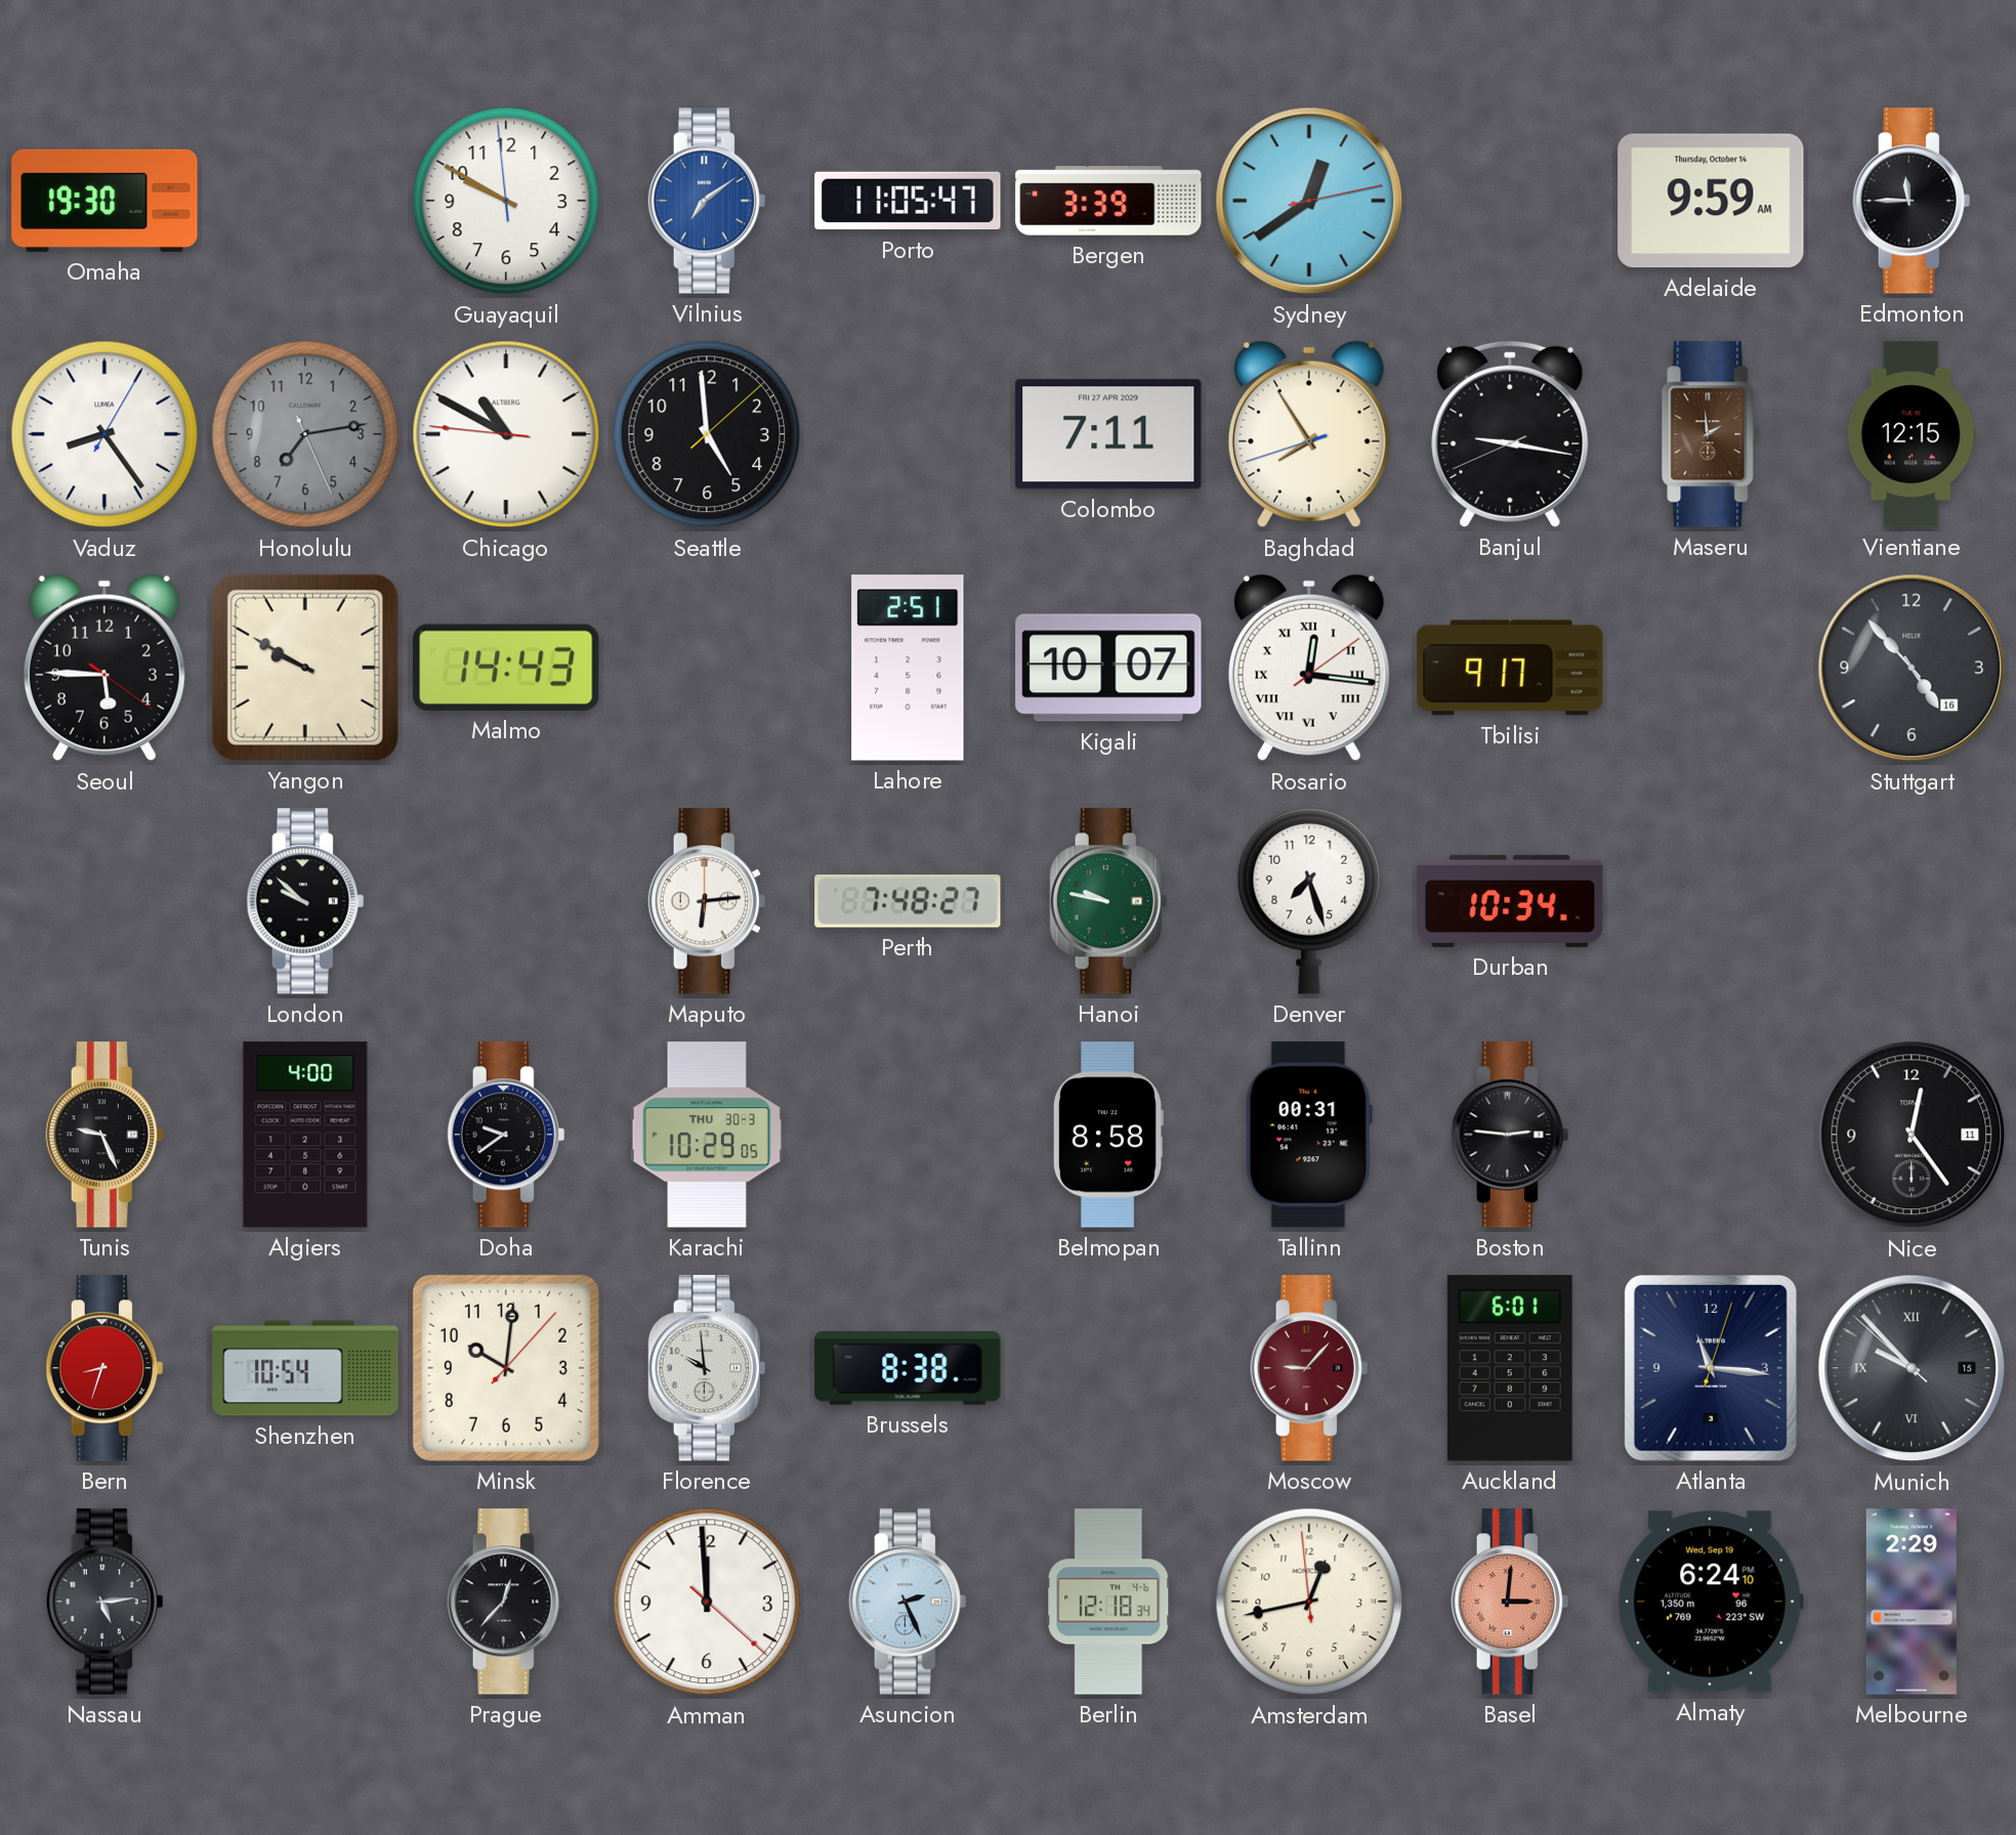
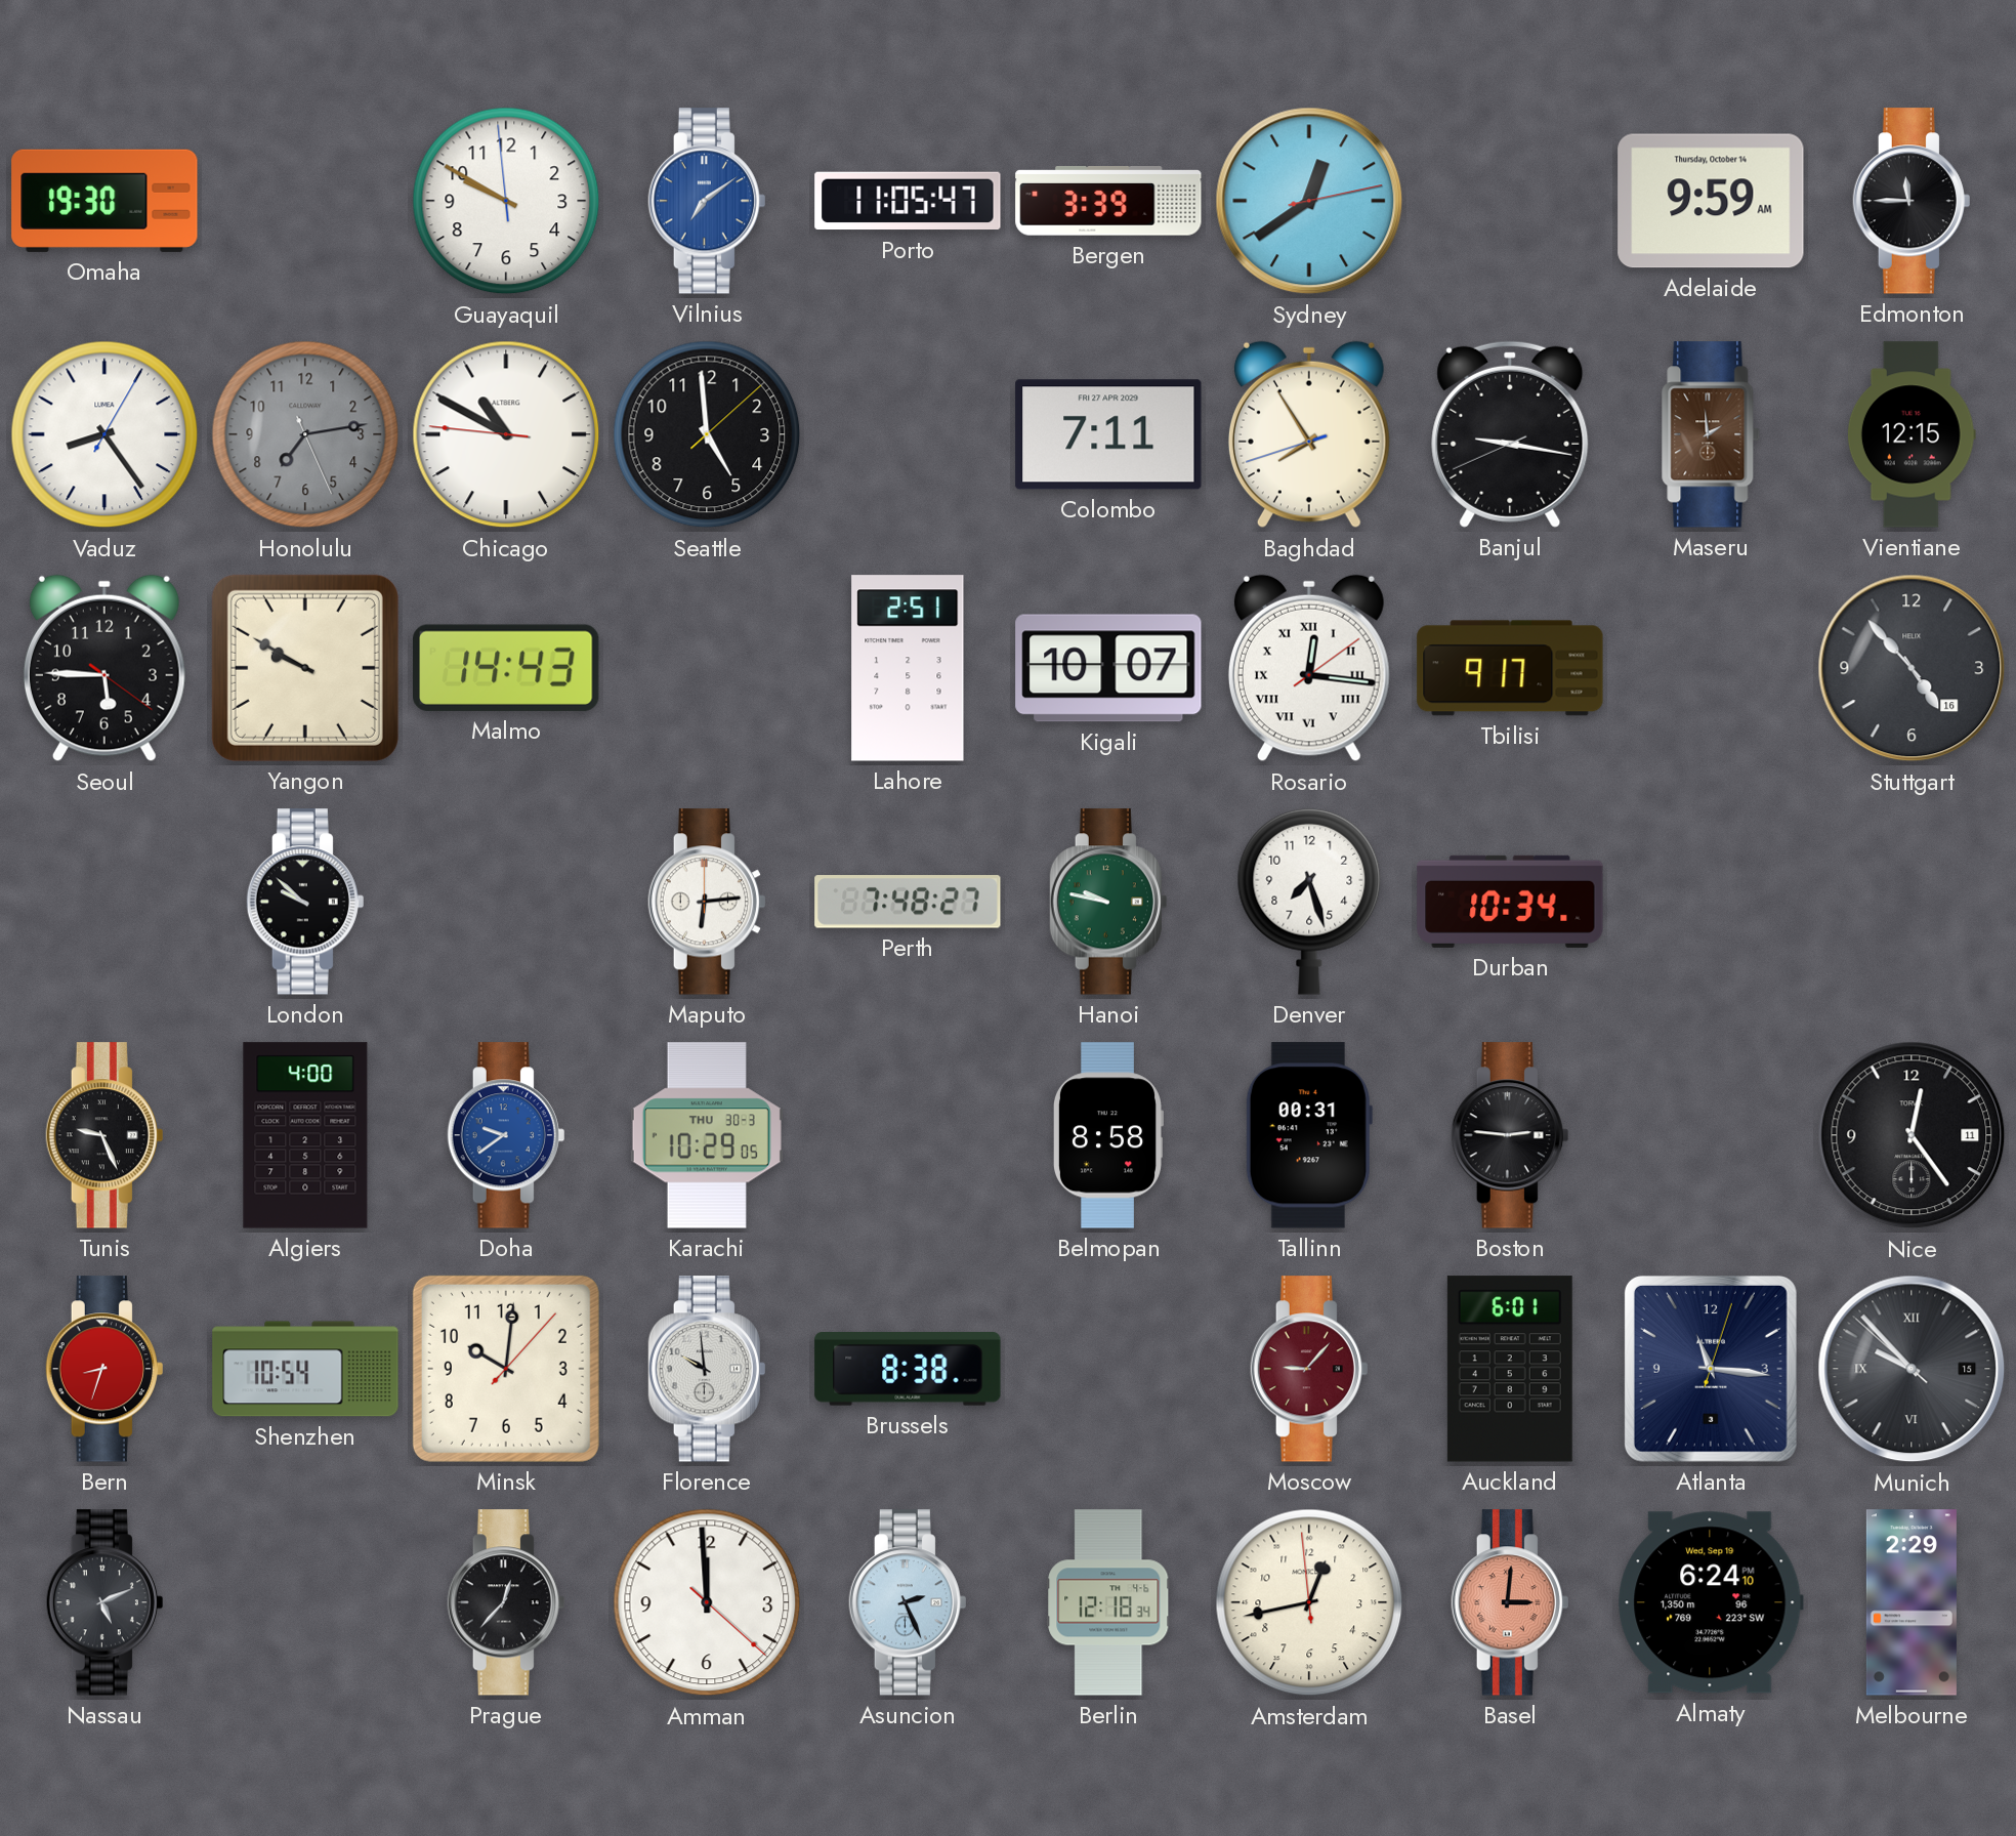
Doha dial: black -> blue
Nassau: 5:14 -> 5:11
